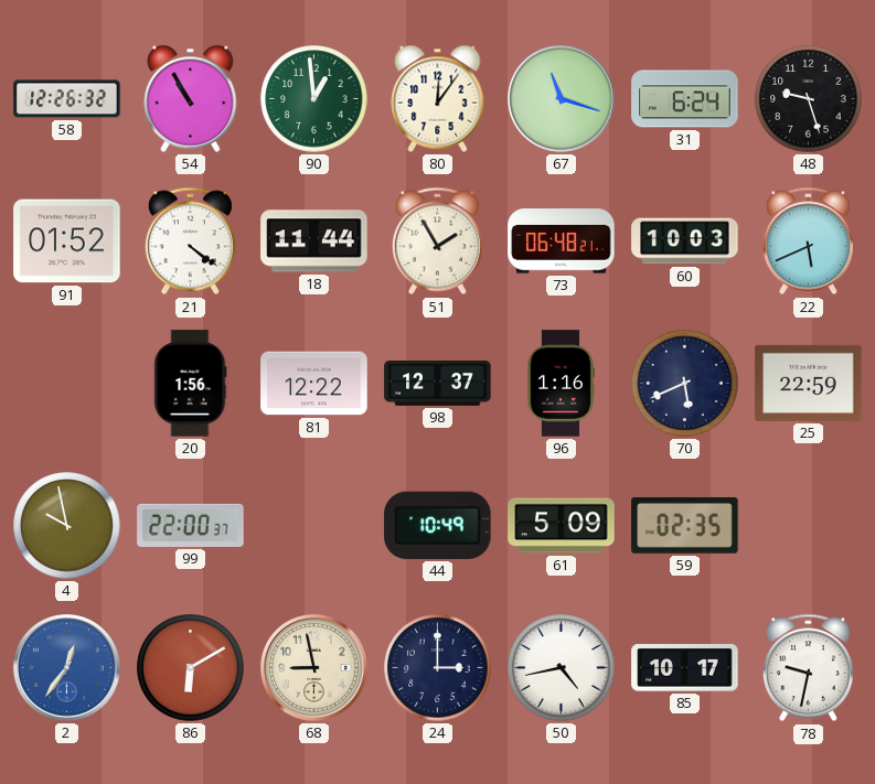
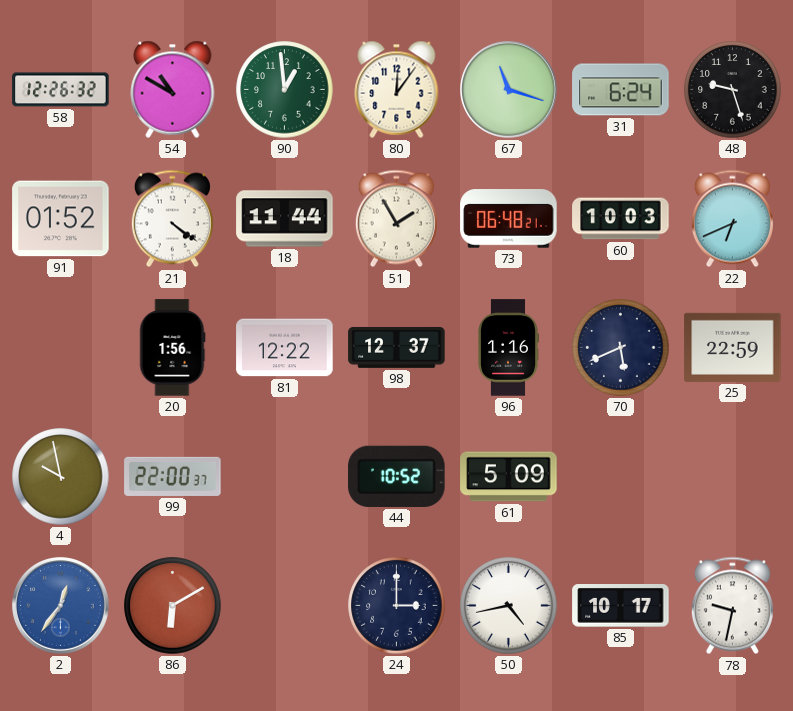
54: 10:55 -> 10:50
22: 5:41 -> 6:41
44: 10:49 -> 10:52
59: 02:35 -> none
68: 8:58 -> none
